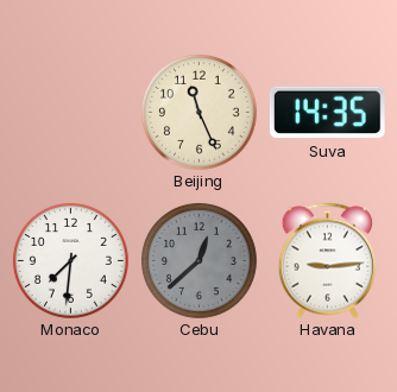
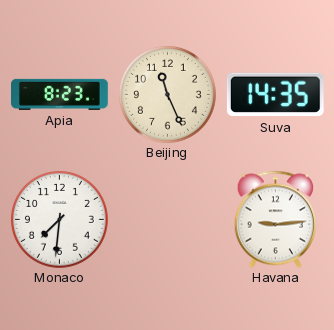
Apia: none -> 8:23
Cebu: 12:38 -> none
